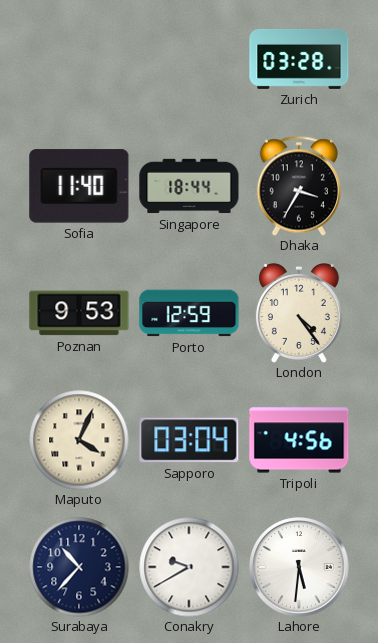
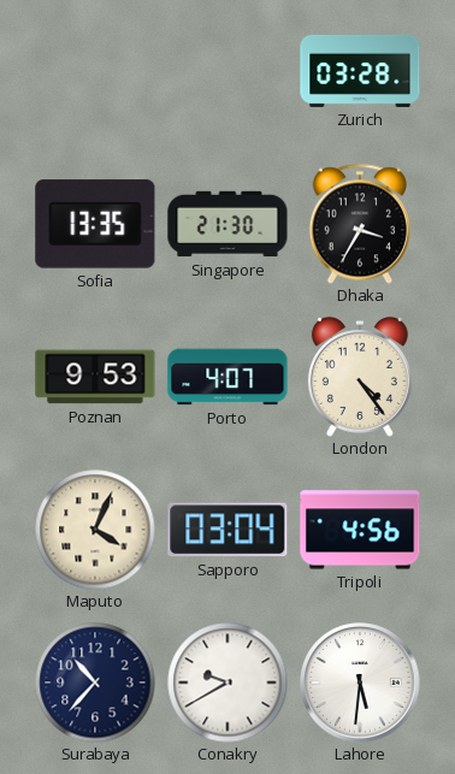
Sofia: 11:40 -> 13:35
Singapore: 18:44 -> 21:30
Porto: 12:59 -> 4:07
